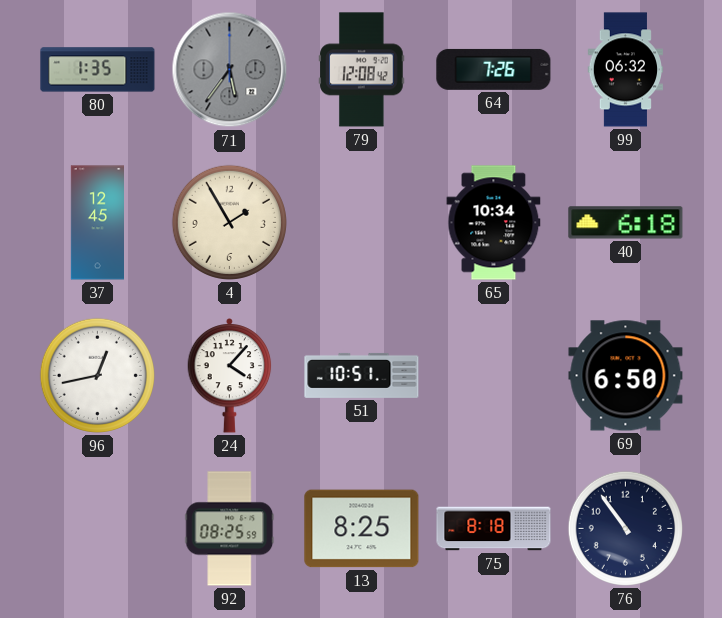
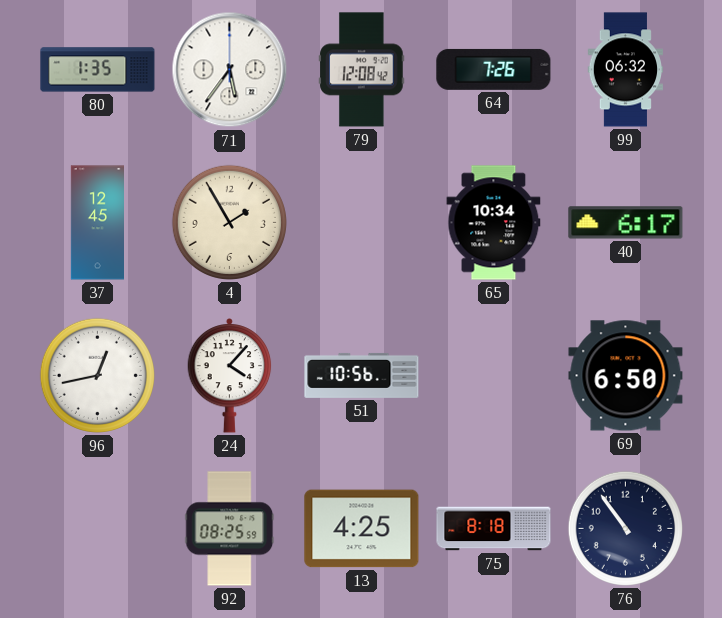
71 dial: grey -> white
40: 6:18 -> 6:17
51: 10:51 -> 10:56
13: 8:25 -> 4:25
